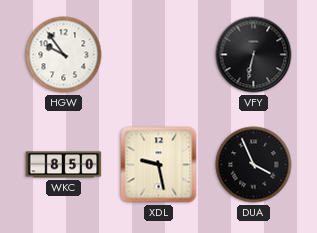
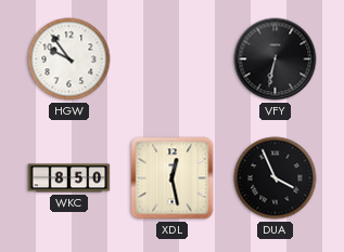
XDL: 9:28 -> 12:28
